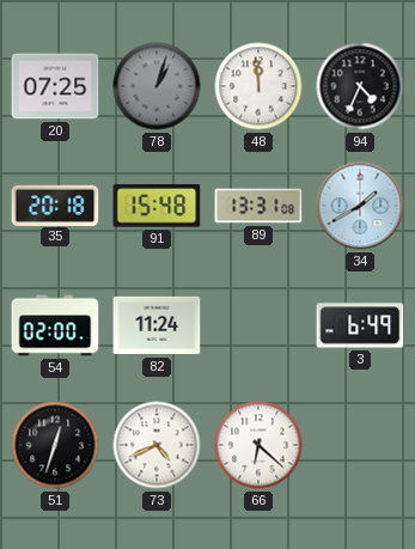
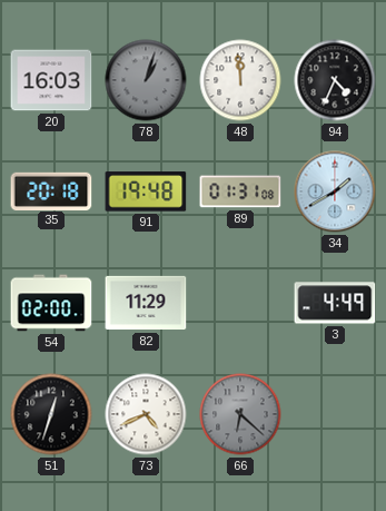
20: 07:25 -> 16:03
91: 15:48 -> 19:48
89: 13:31 -> 01:31
82: 11:24 -> 11:29
3: 6:49 -> 4:49
66 dial: white -> grey
